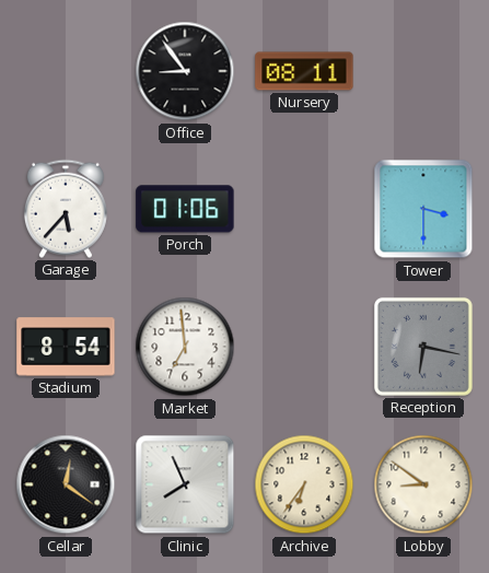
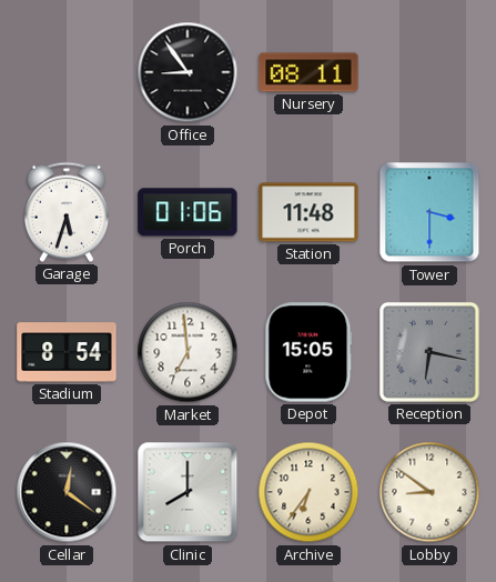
Garage: 5:37 -> 5:33
Station: none -> 11:48
Depot: none -> 15:05
Clinic: 7:56 -> 8:00
